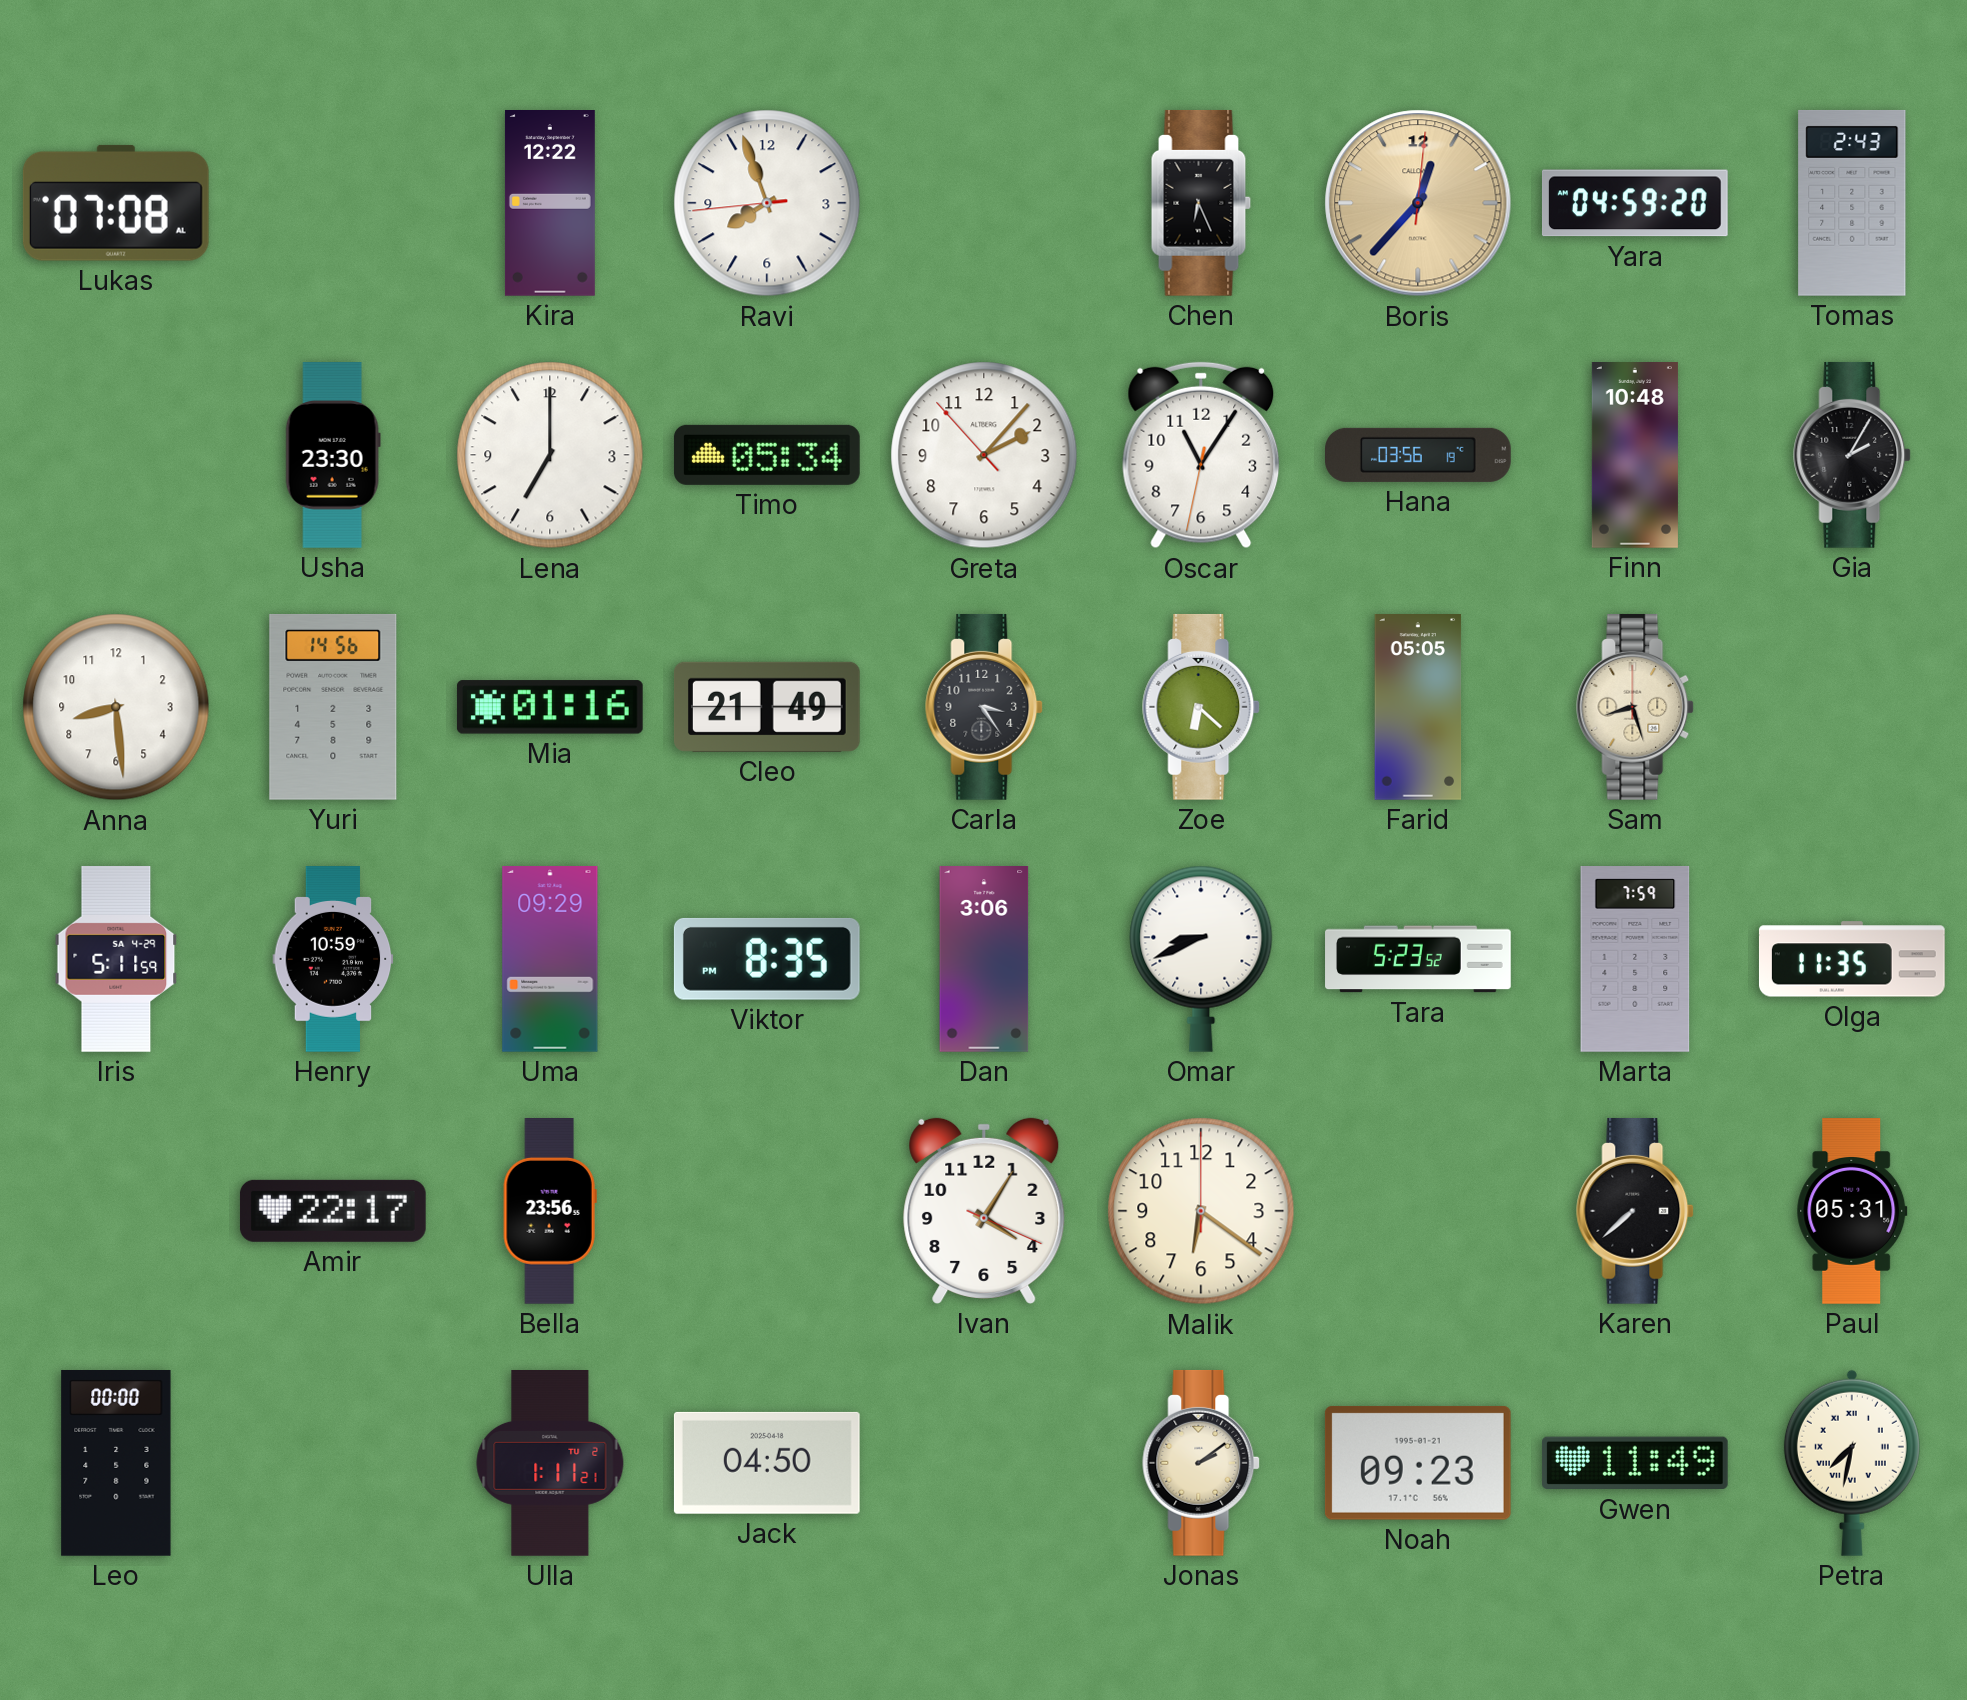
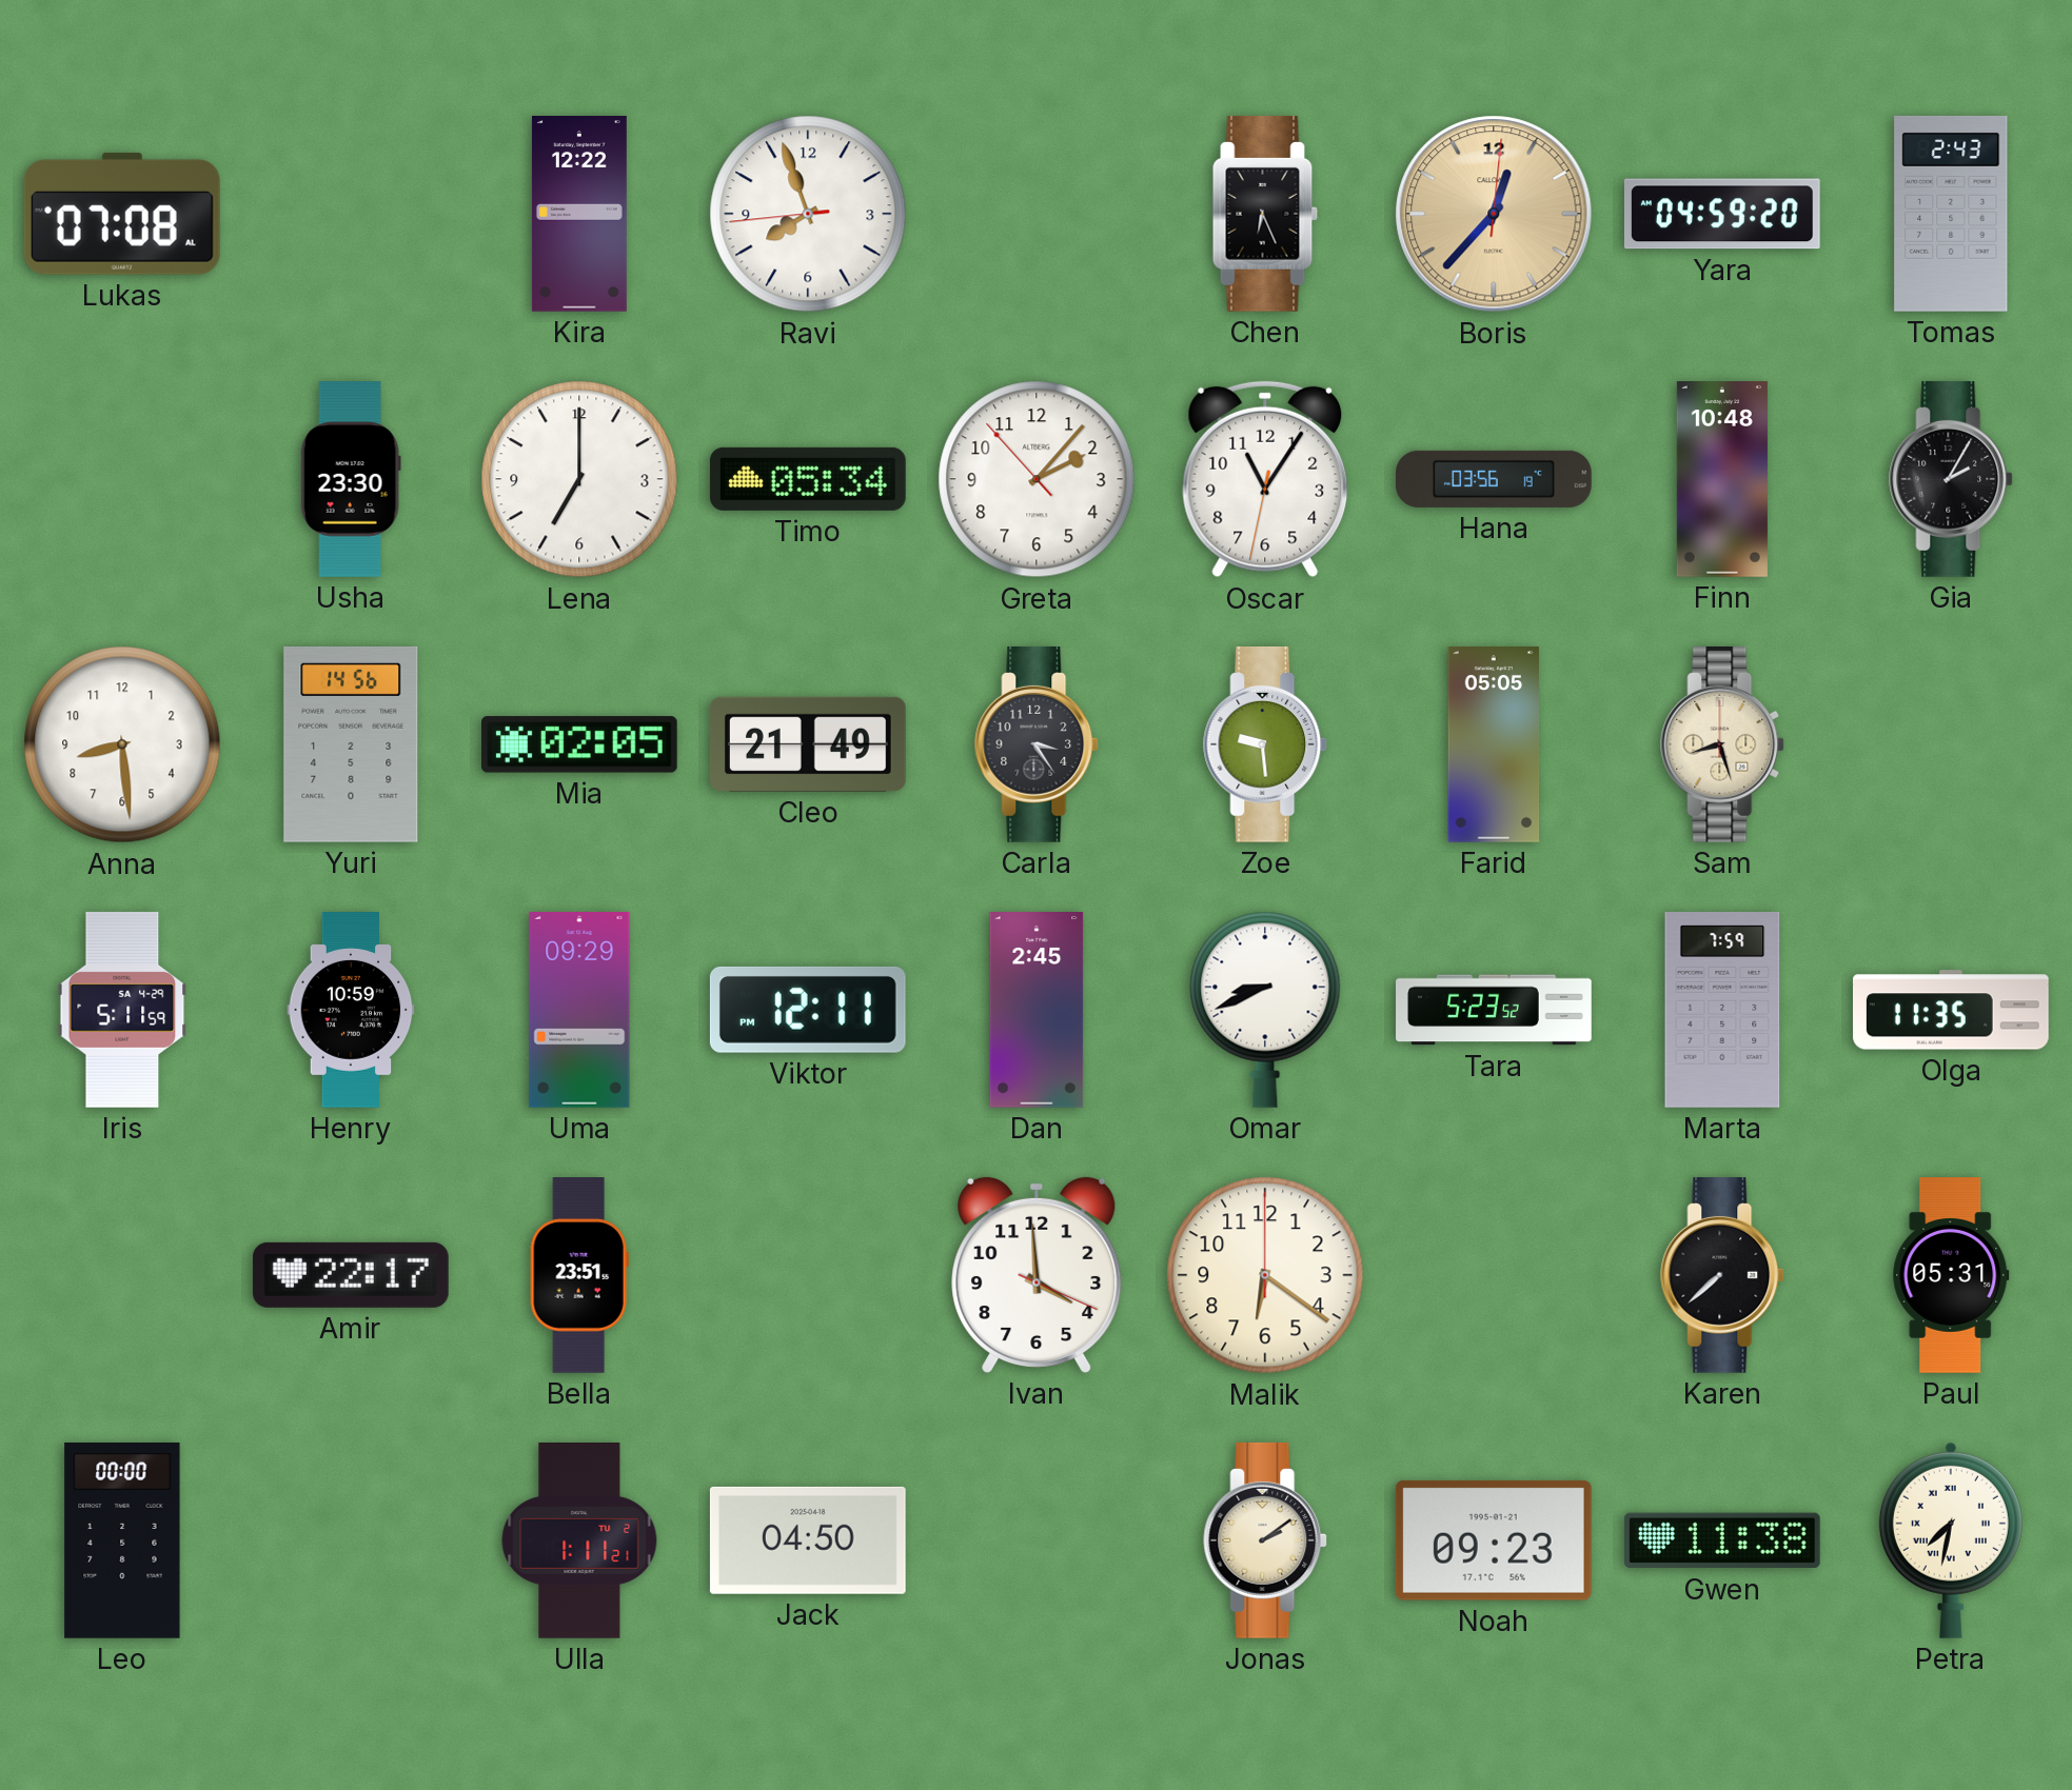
Mia: 01:16 -> 02:05
Zoe: 6:22 -> 9:29
Viktor: 8:35 -> 12:11
Dan: 3:06 -> 2:45
Bella: 23:56 -> 23:51
Ivan: 4:05 -> 3:59
Gwen: 11:49 -> 11:38
